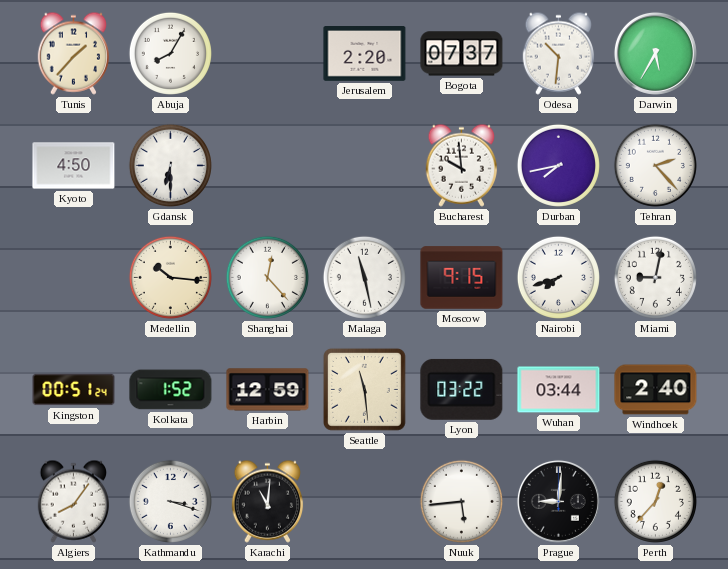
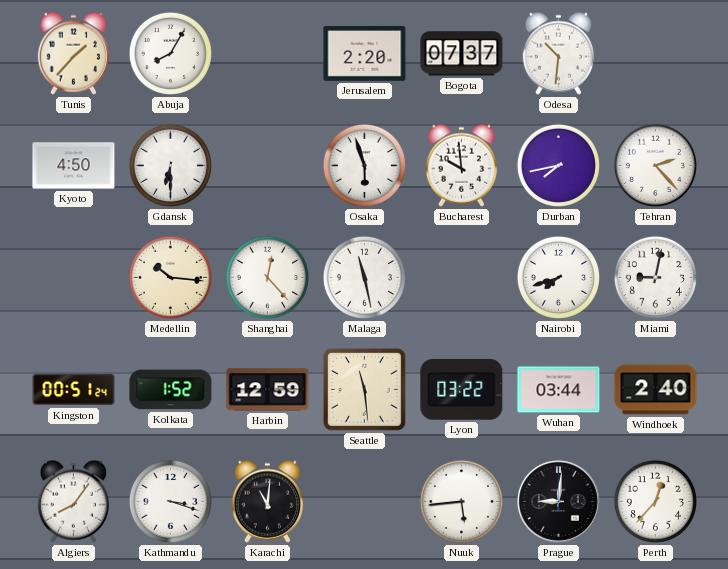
Darwin: 5:35 -> none
Osaka: none -> 5:57
Moscow: 9:15 -> none
